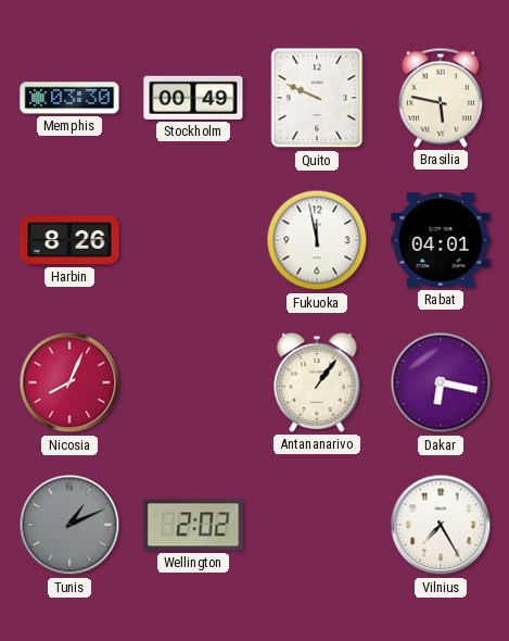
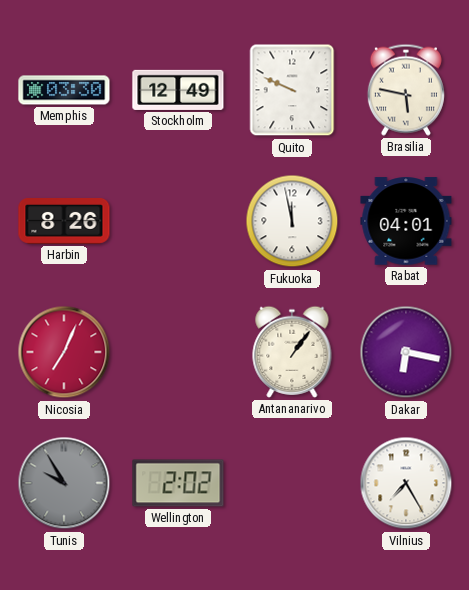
Stockholm: 00:49 -> 12:49
Nicosia: 8:04 -> 7:04
Tunis: 1:11 -> 9:55
